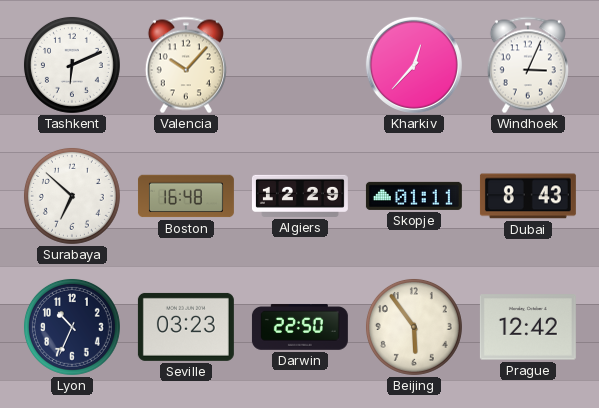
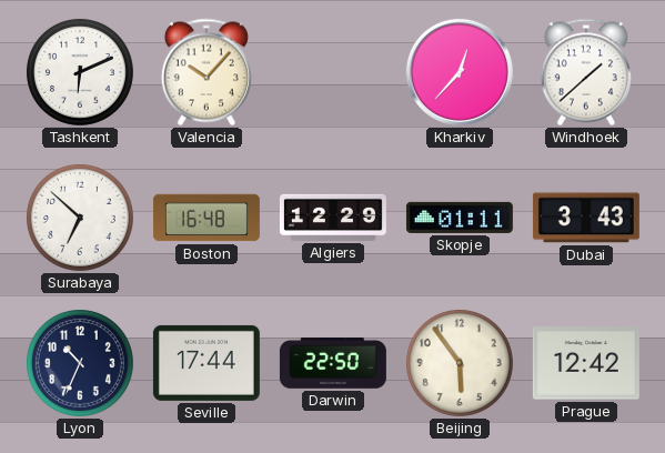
Windhoek: 3:04 -> 1:38
Dubai: 8:43 -> 3:43
Seville: 03:23 -> 17:44
